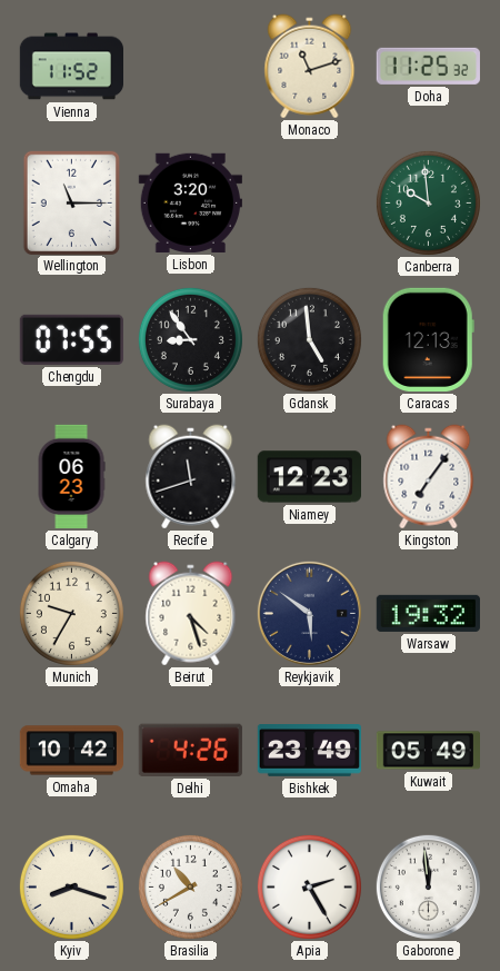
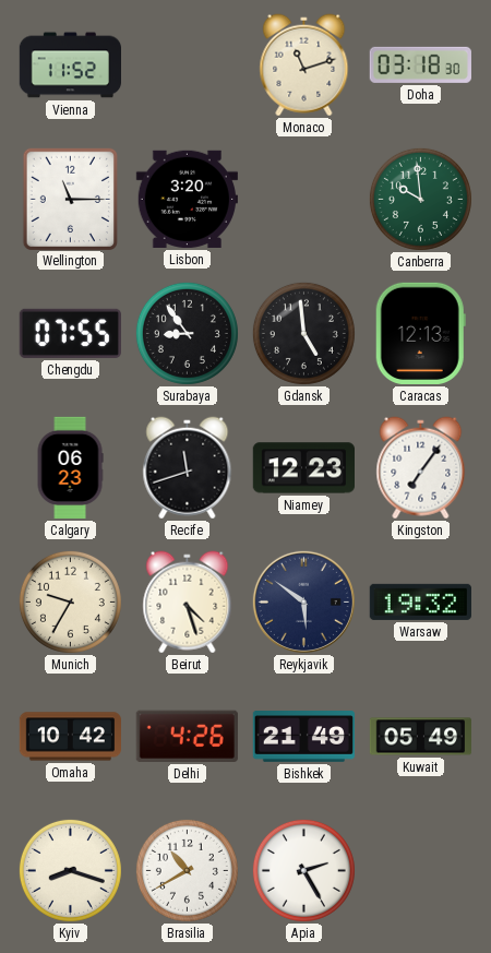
Doha: 11:25 -> 03:18
Bishkek: 23:49 -> 21:49
Gaborone: 11:59 -> none
